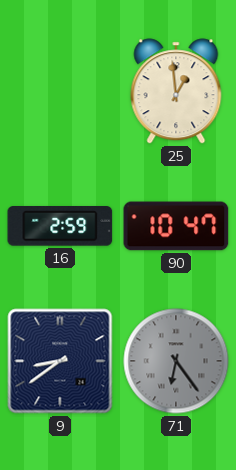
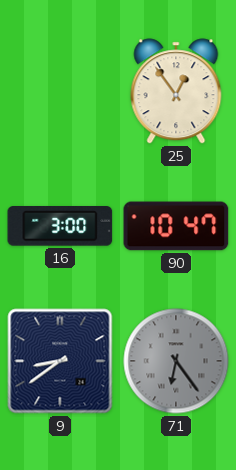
25: 12:59 -> 12:54
16: 2:59 -> 3:00
